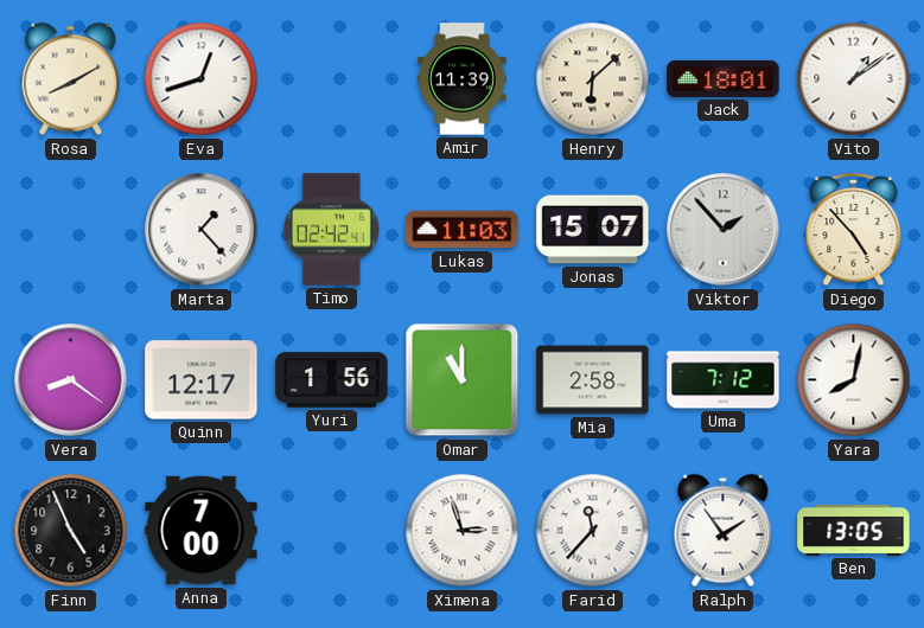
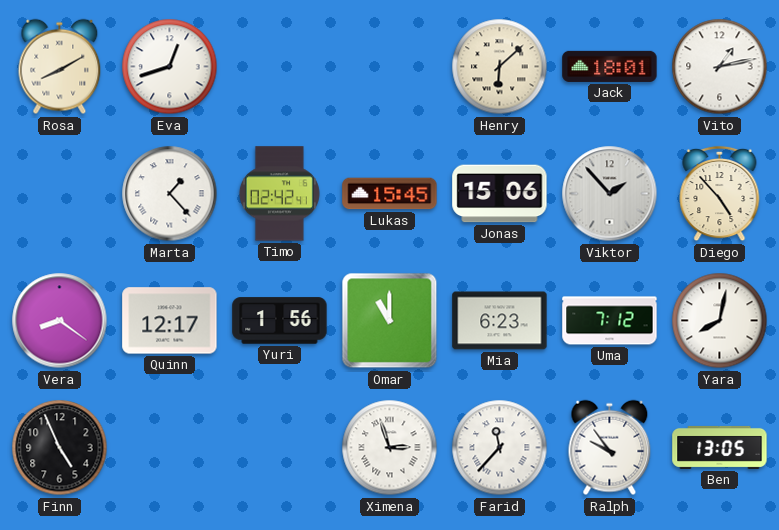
Amir: 11:39 -> none
Vito: 1:09 -> 1:13
Lukas: 11:03 -> 15:45
Jonas: 15:07 -> 15:06
Mia: 2:58 -> 6:23
Anna: 7:00 -> none
Ralph: 1:54 -> 9:54
